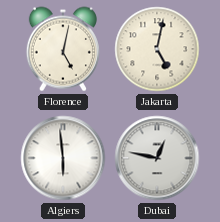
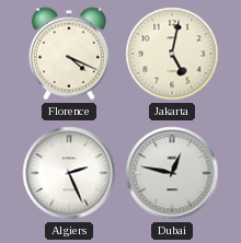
Florence: 5:02 -> 4:19
Algiers: 5:59 -> 2:26
